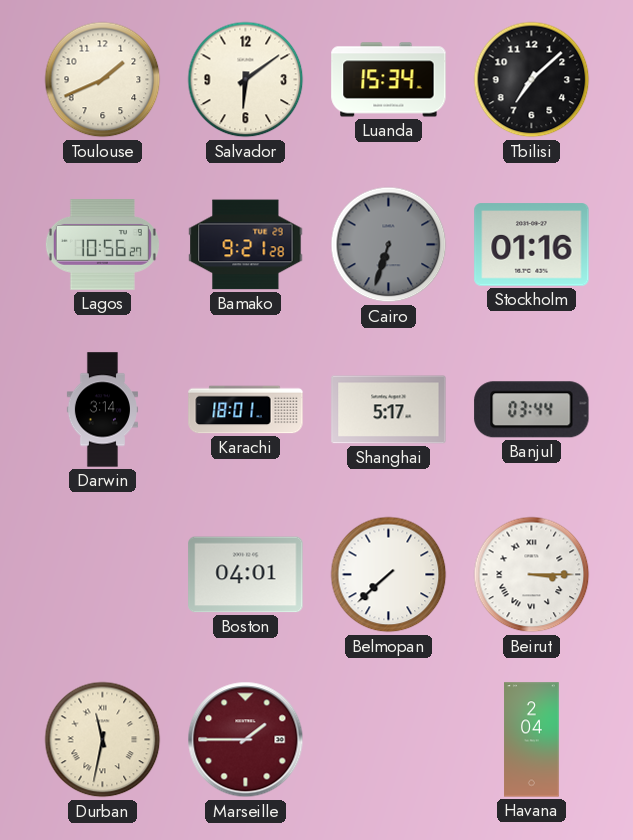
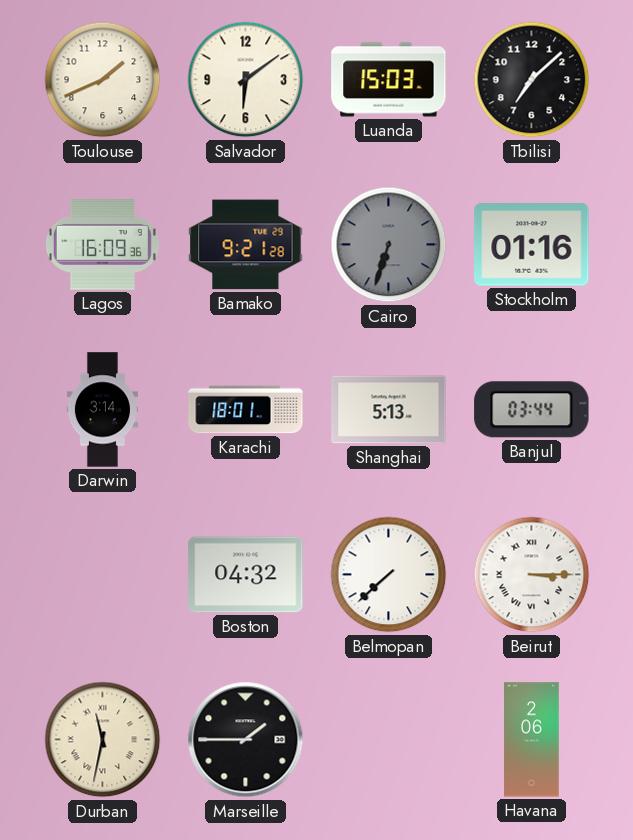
Luanda: 15:34 -> 15:03
Lagos: 10:56 -> 16:09
Shanghai: 5:17 -> 5:13
Boston: 04:01 -> 04:32
Marseille dial: burgundy -> black
Havana: 2:04 -> 2:06
